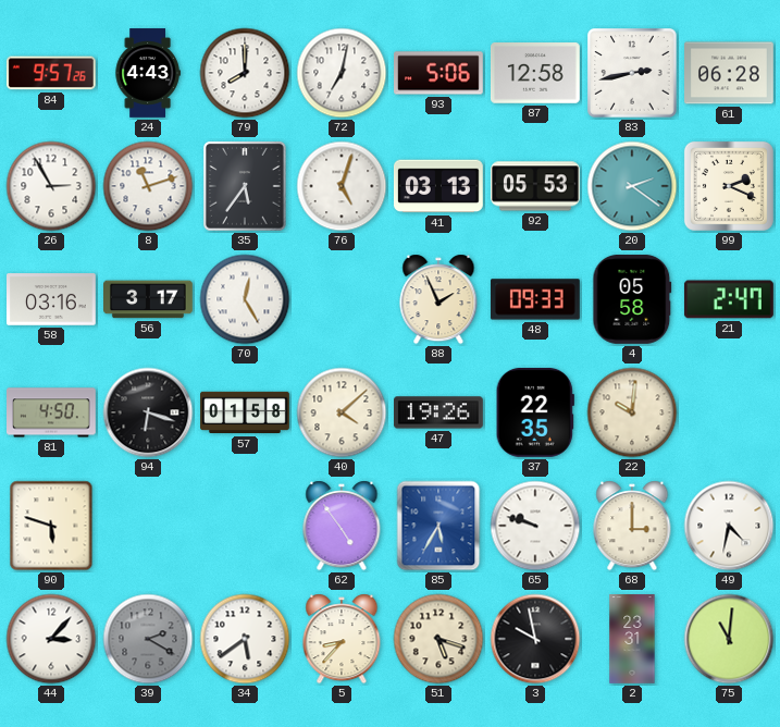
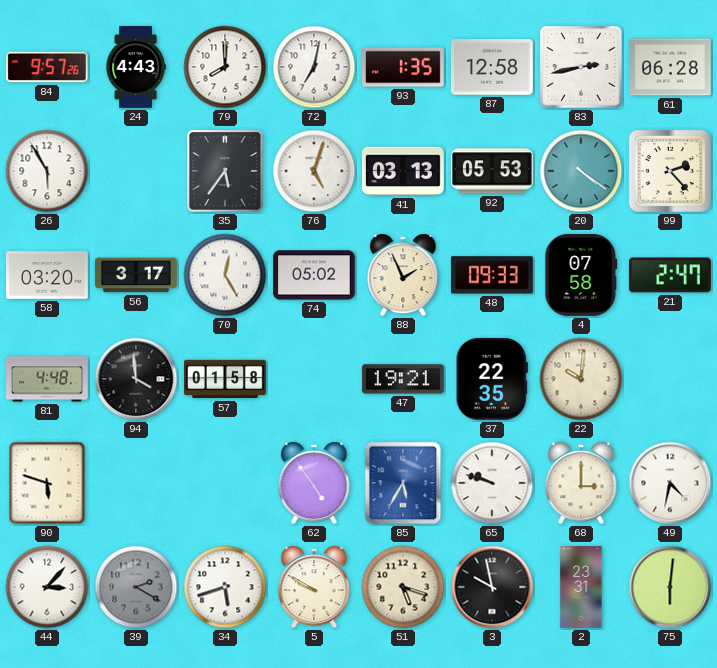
93: 5:06 -> 1:35
26: 2:55 -> 5:55
8: 11:12 -> none
20: 2:21 -> 4:21
99: 2:19 -> 2:23
58: 03:16 -> 03:20
74: none -> 05:02
4: 05:58 -> 07:58
81: 4:50 -> 4:48
94: 6:18 -> 3:59
40: 4:08 -> none
47: 19:26 -> 19:21
34: 5:39 -> 5:42
5: 8:37 -> 9:50
75: 11:01 -> 6:01
